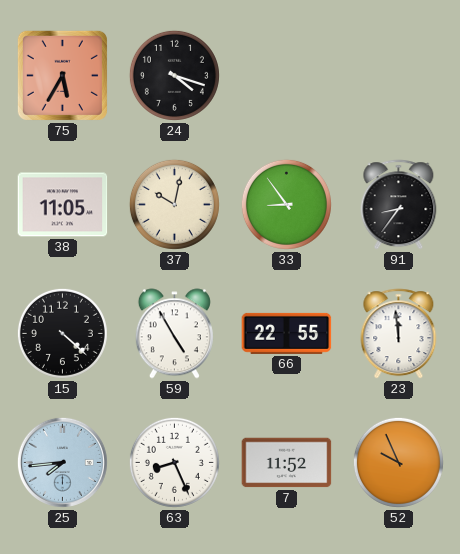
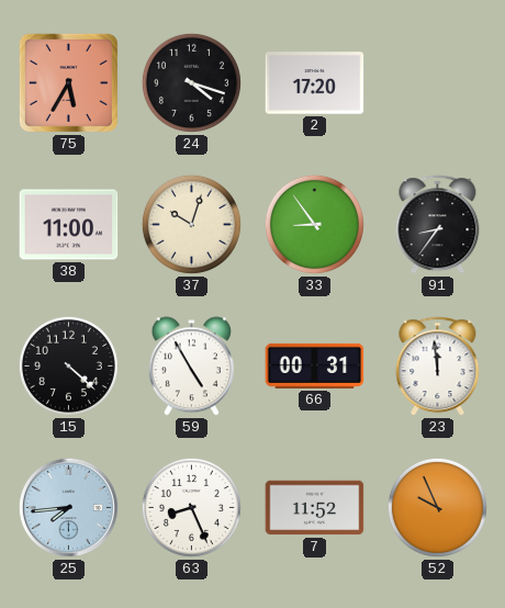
2: none -> 17:20
38: 11:05 -> 11:00
37: 10:02 -> 10:03
66: 22:55 -> 00:31
